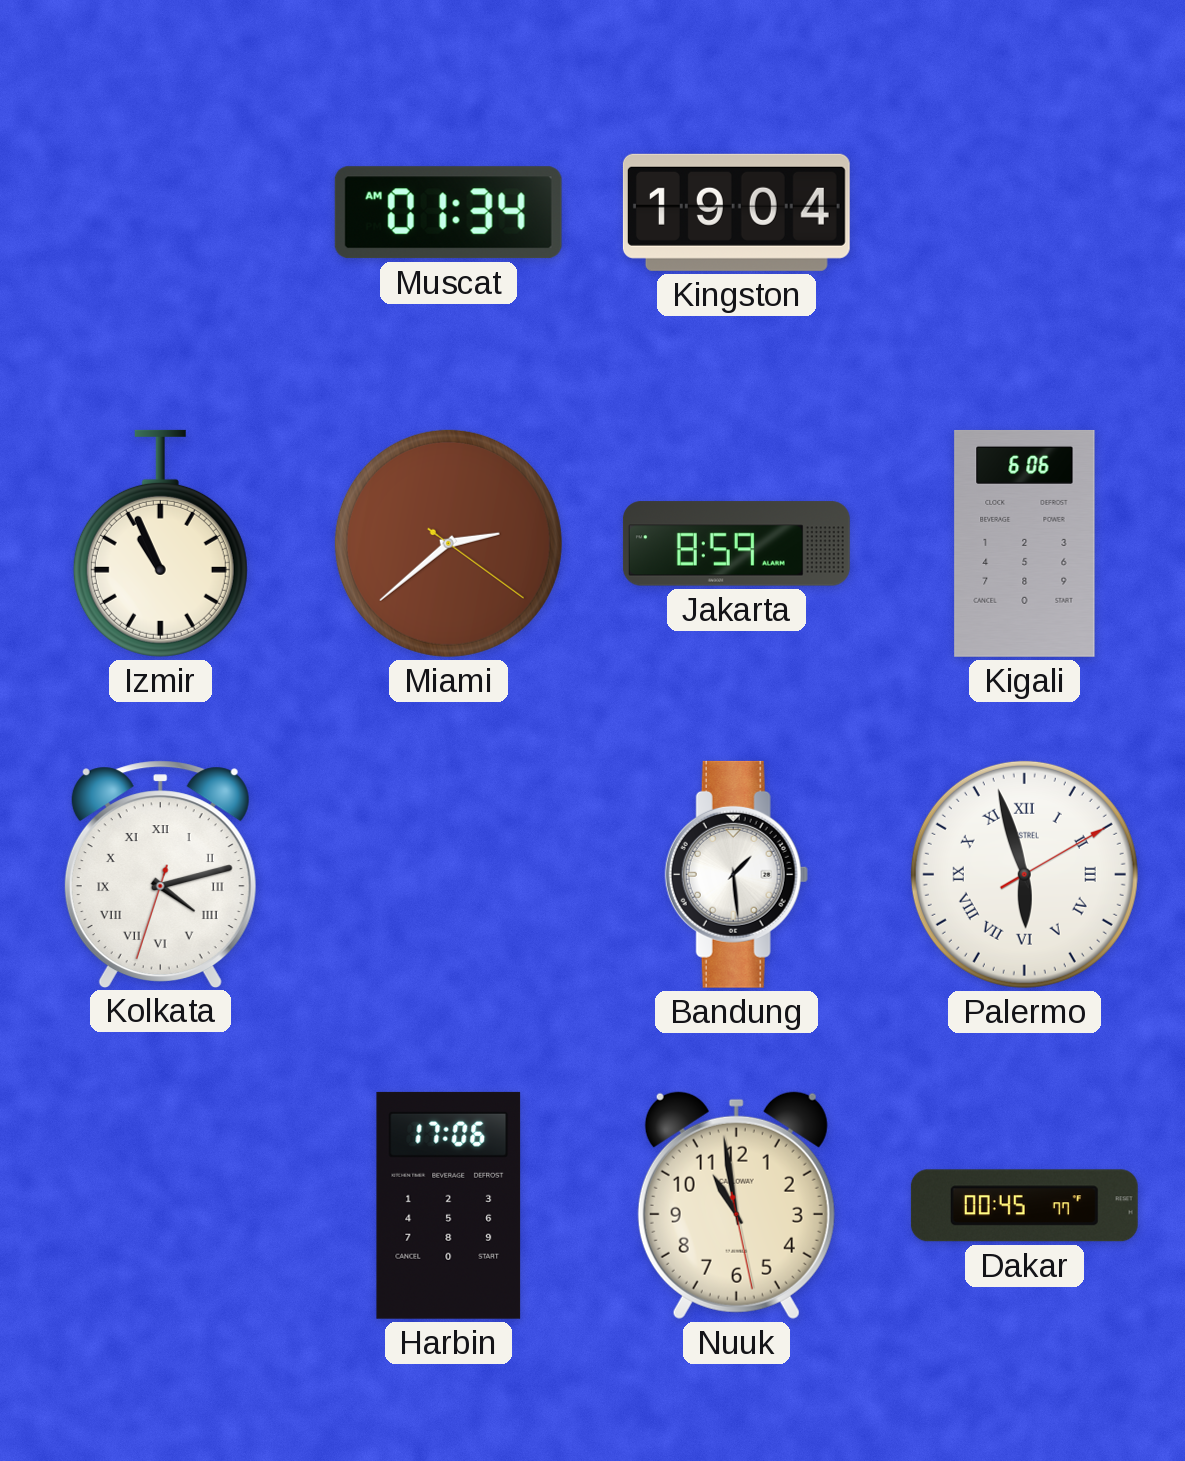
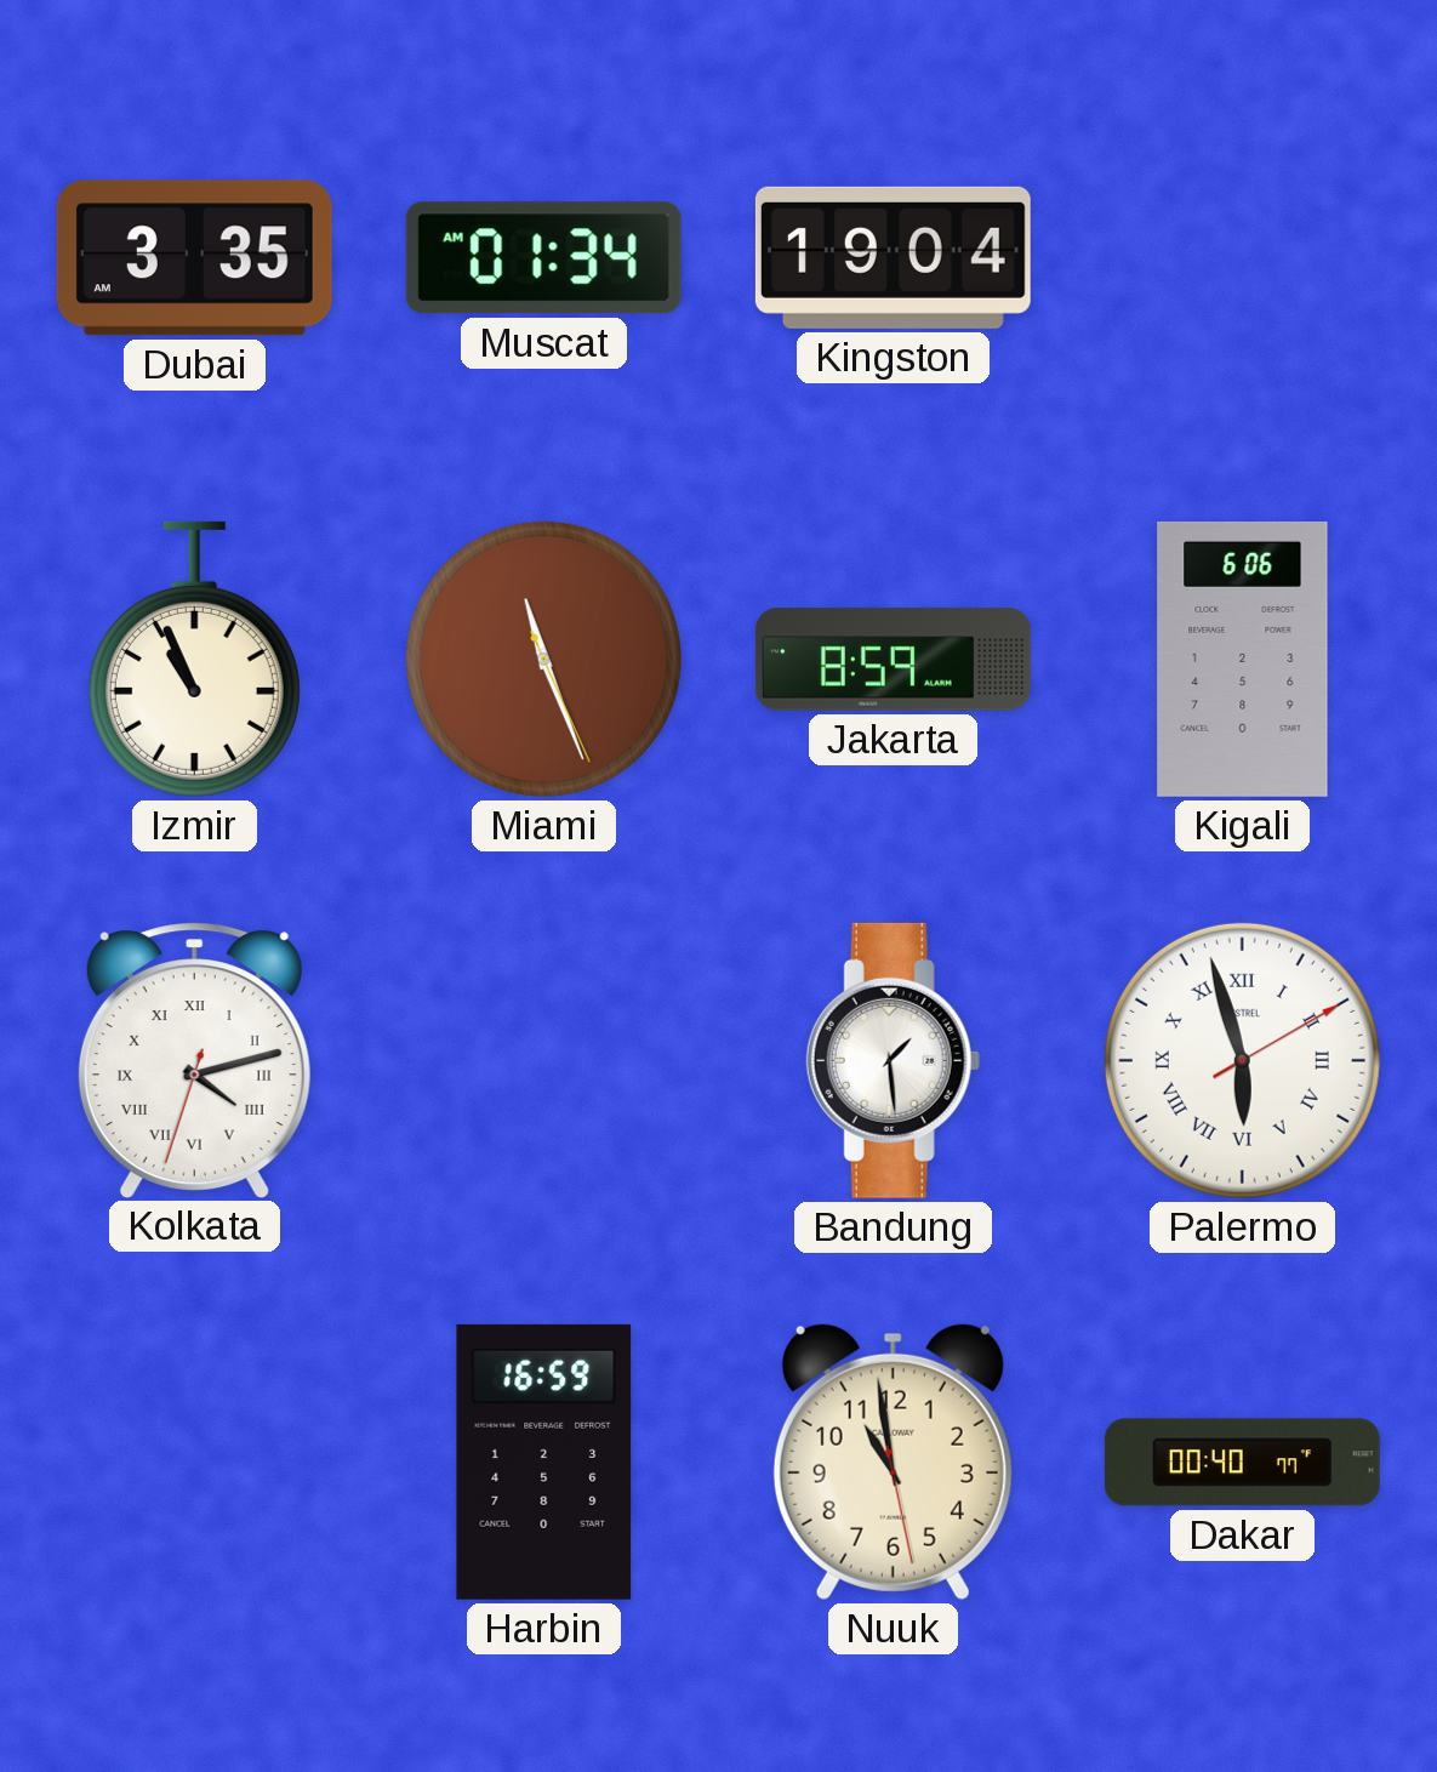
Dubai: none -> 3:35
Miami: 2:38 -> 11:26
Harbin: 17:06 -> 16:59
Dakar: 00:45 -> 00:40
